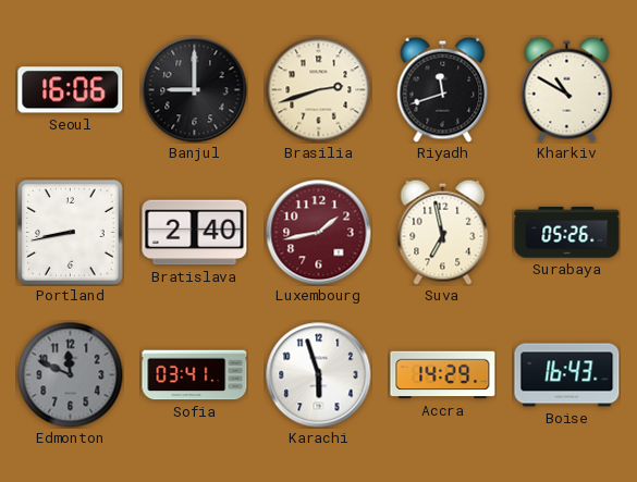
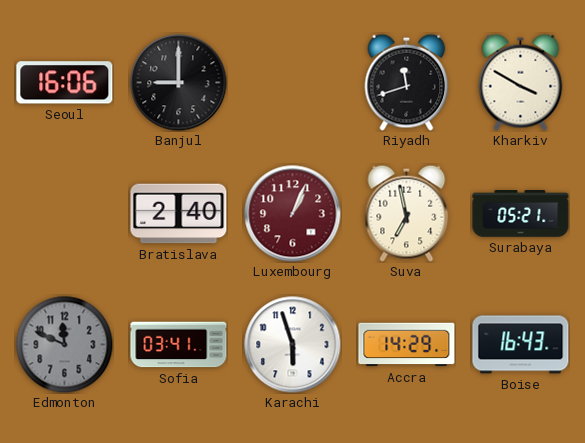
Brasilia: 2:42 -> none
Kharkiv: 10:50 -> 3:50
Portland: 8:43 -> none
Luxembourg: 1:43 -> 1:04
Surabaya: 05:26 -> 05:21
